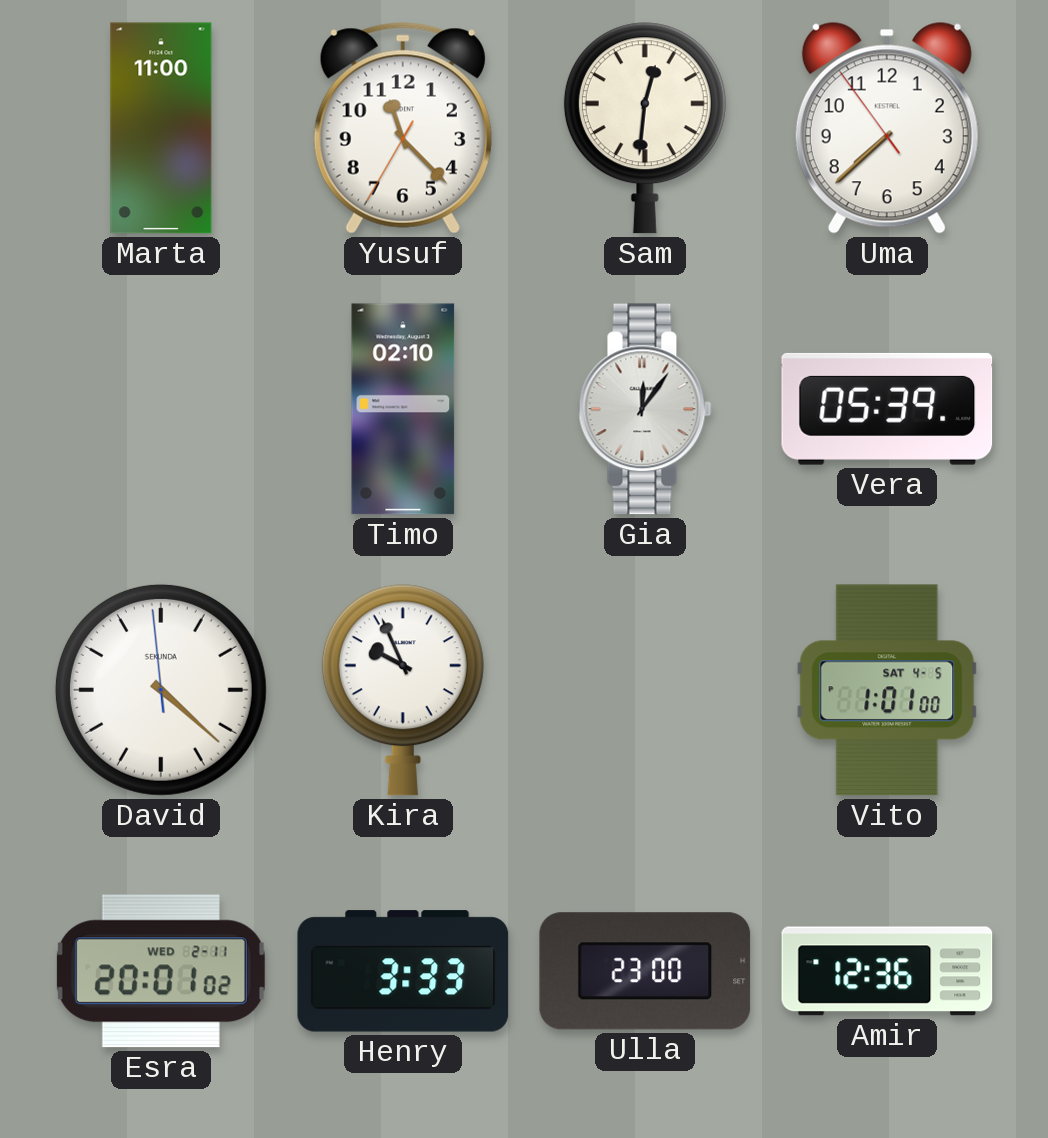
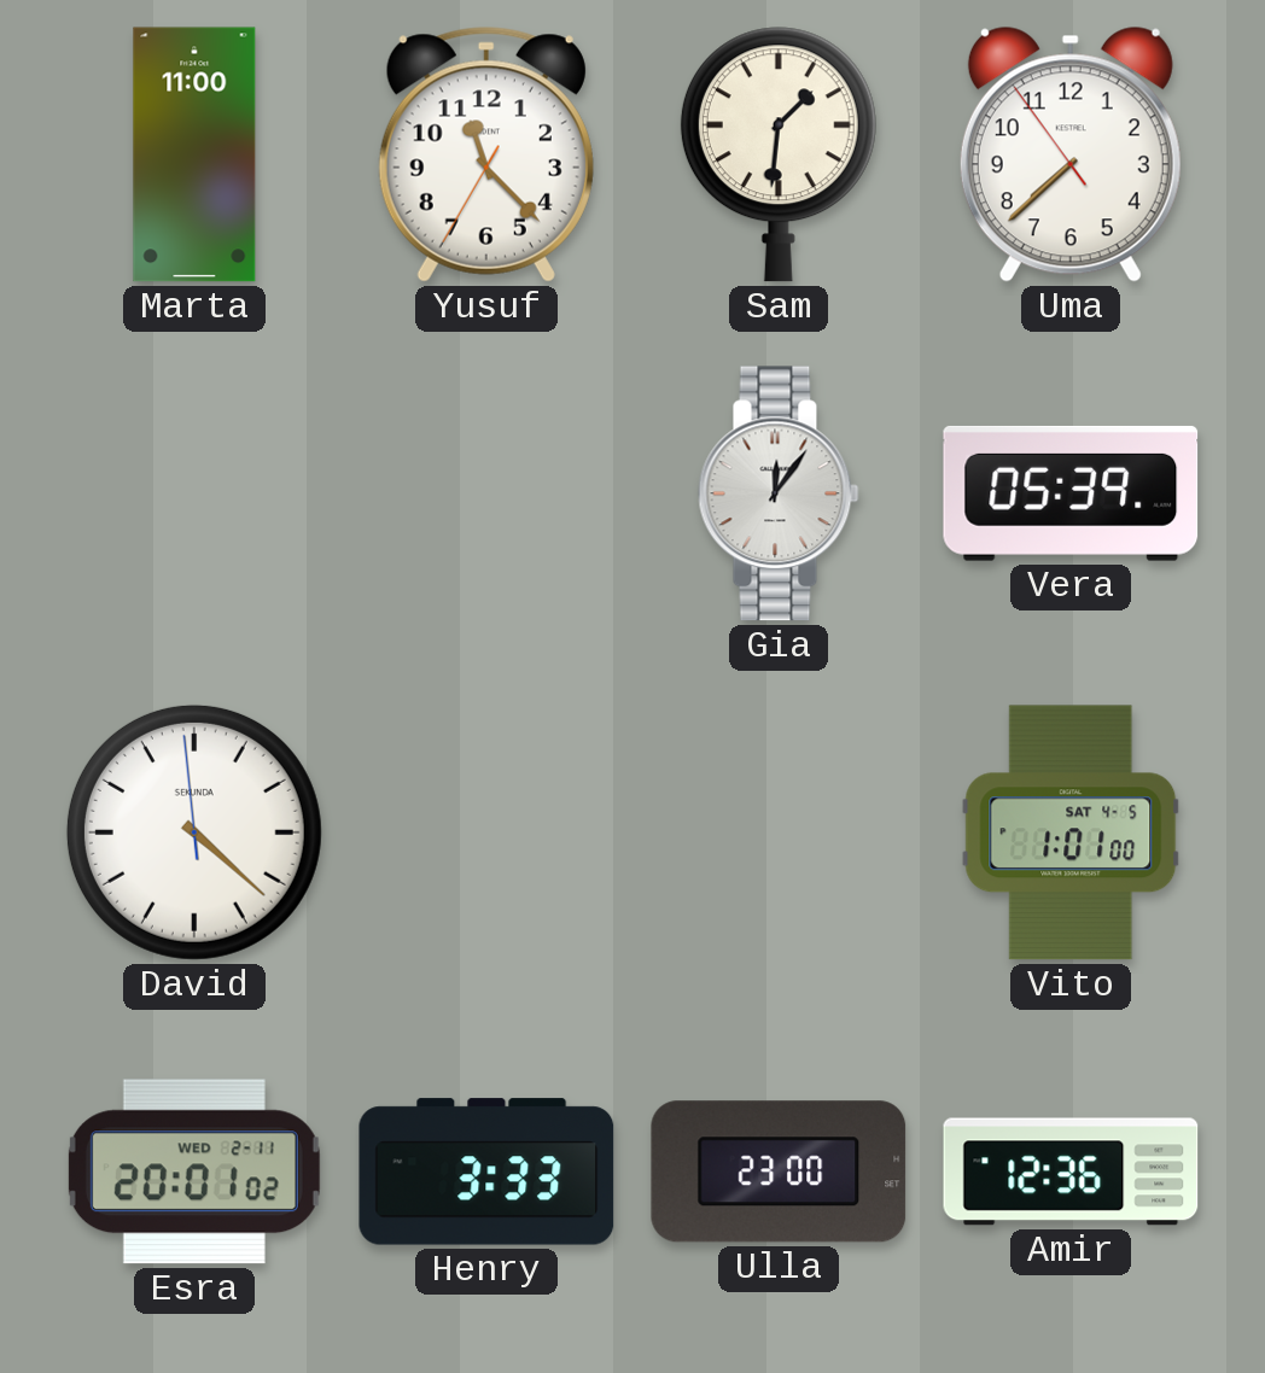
Sam: 12:31 -> 1:31
Timo: 02:10 -> none
Kira: 9:56 -> none
